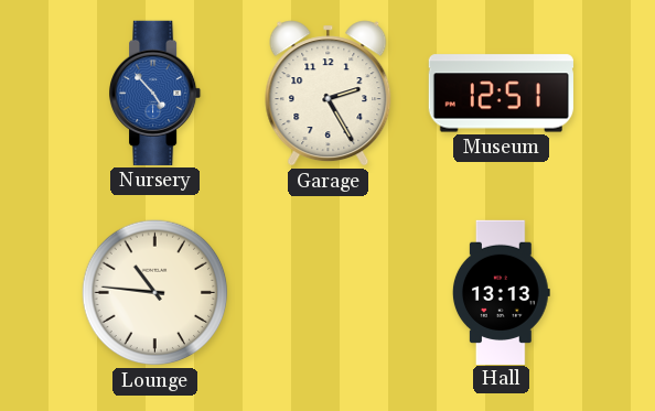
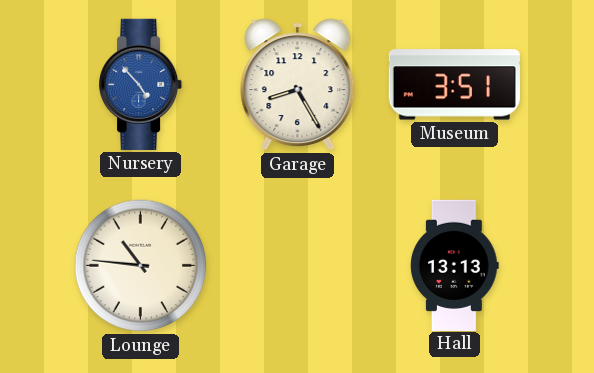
Garage: 2:25 -> 8:25
Museum: 12:51 -> 3:51
